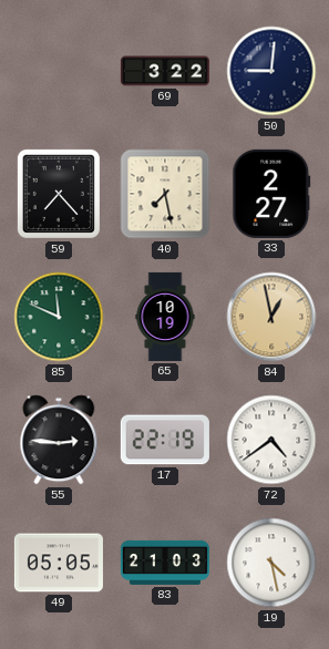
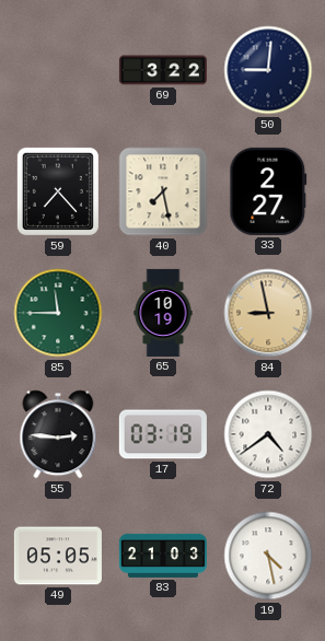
85: 11:49 -> 11:45
84: 12:58 -> 8:58
17: 22:19 -> 03:19
